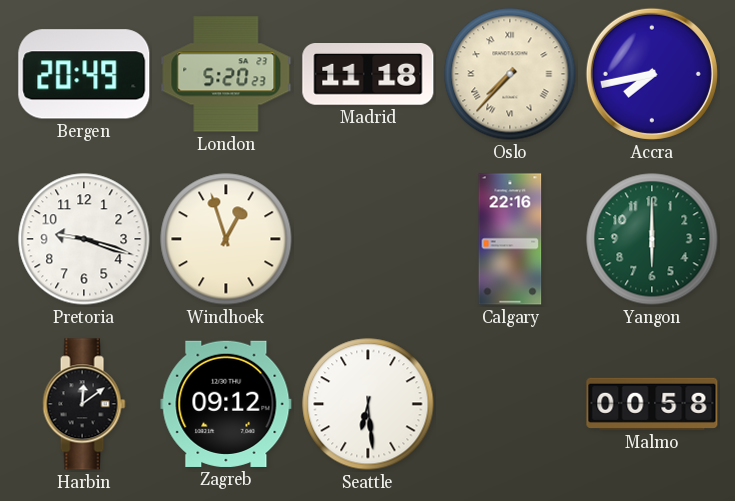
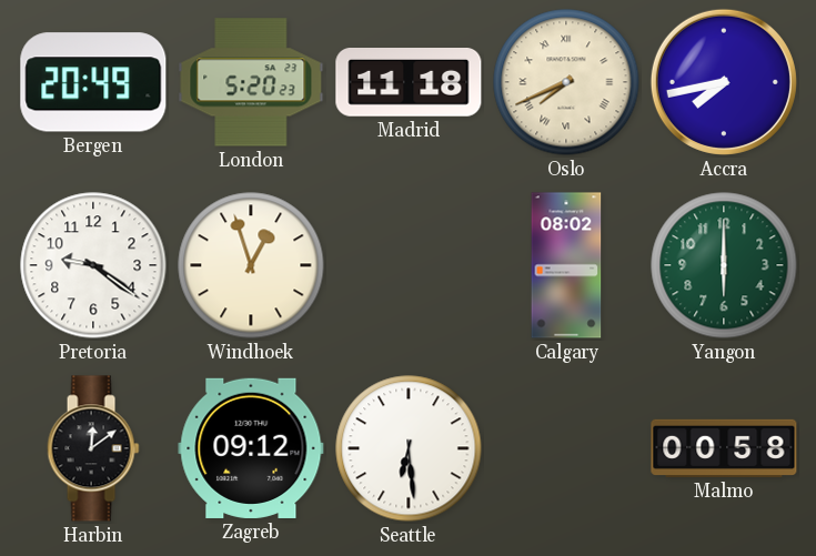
Oslo: 7:37 -> 7:41
Pretoria: 9:18 -> 9:21
Calgary: 22:16 -> 08:02
